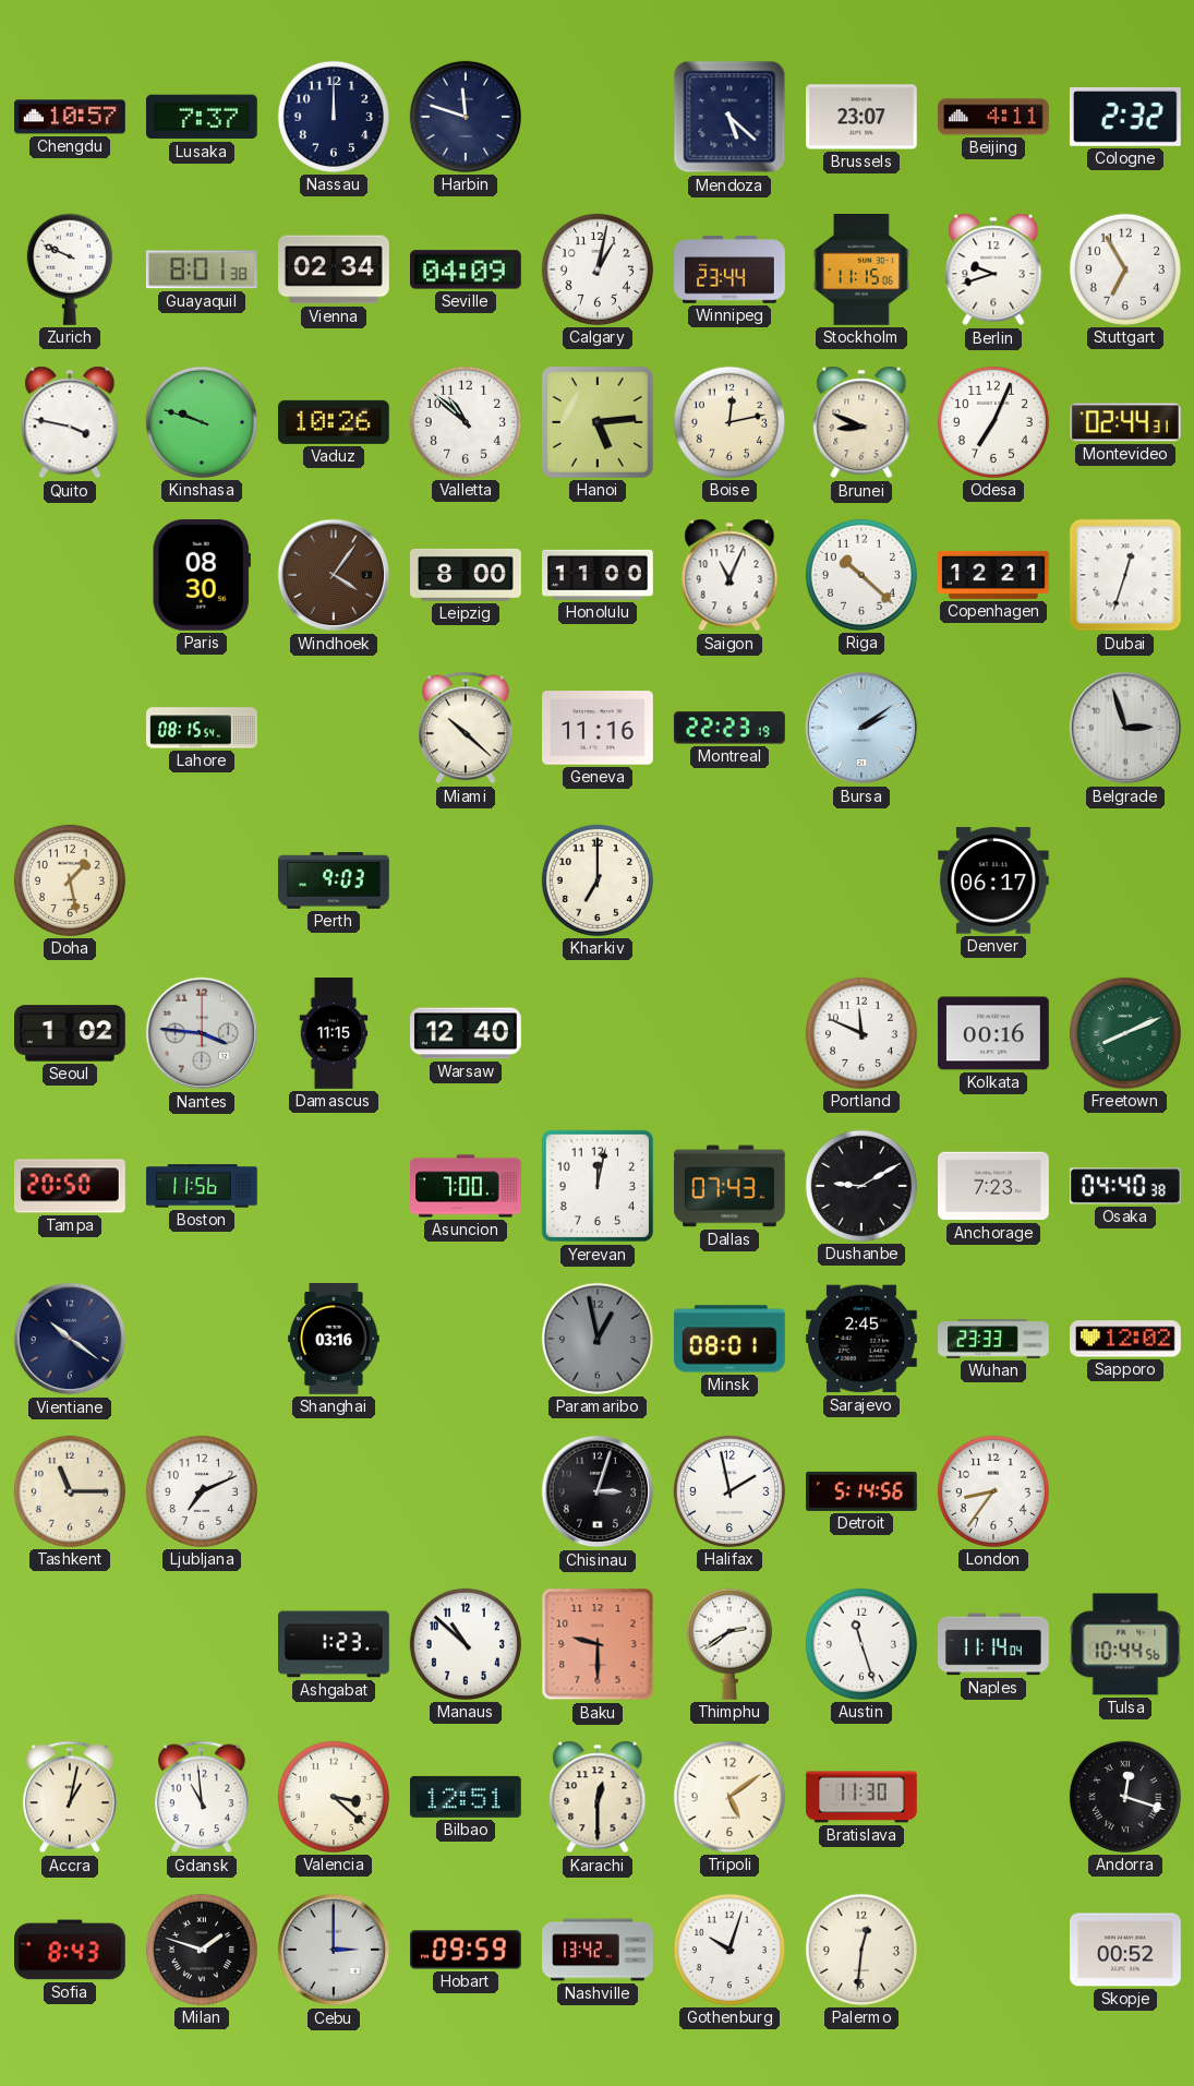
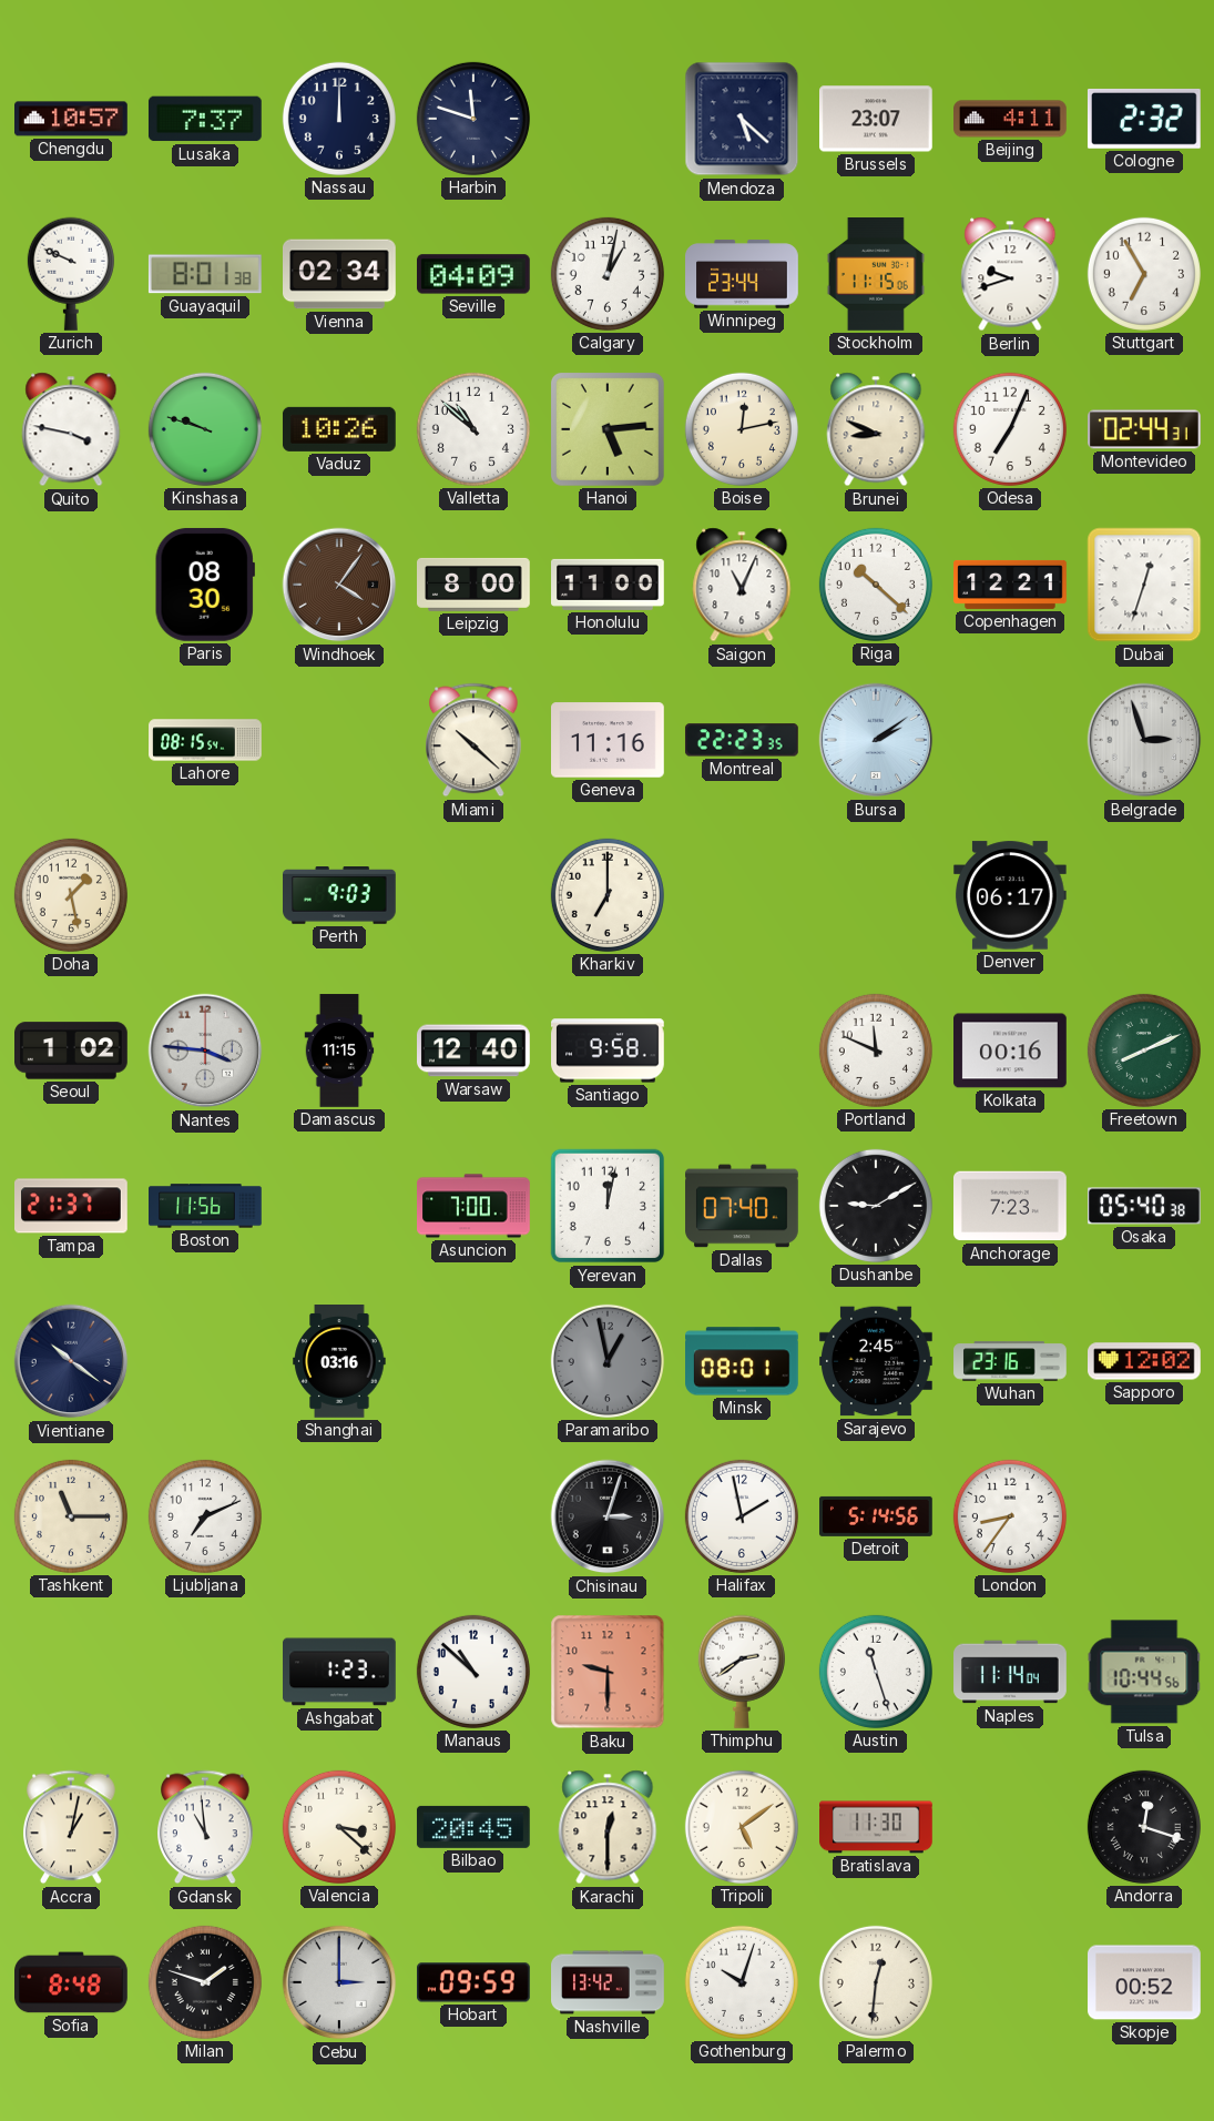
Montreal: 22:23:19 -> 22:23:35
Santiago: none -> 9:58
Tampa: 20:50 -> 21:37
Dallas: 07:43 -> 07:40
Osaka: 04:40 -> 05:40
Wuhan: 23:33 -> 23:16
Bilbao: 12:51 -> 20:45
Sofia: 8:43 -> 8:48
